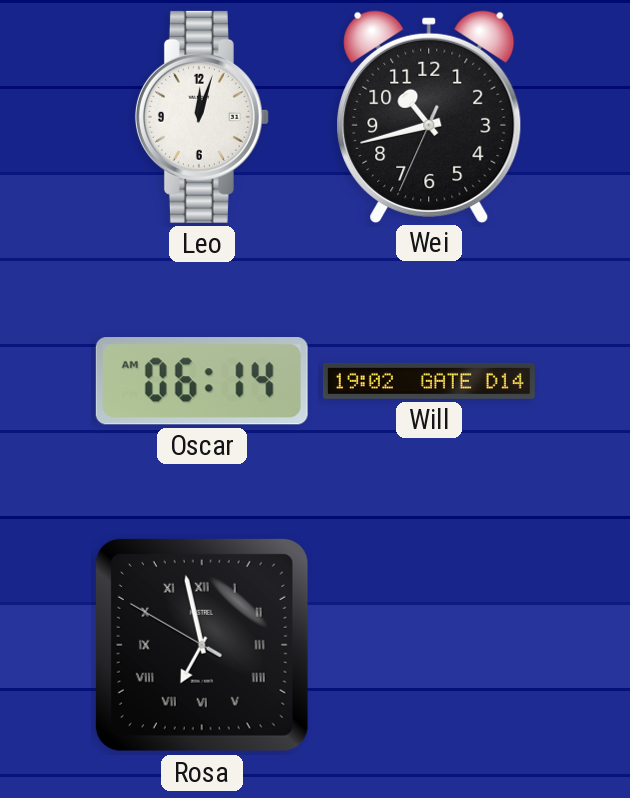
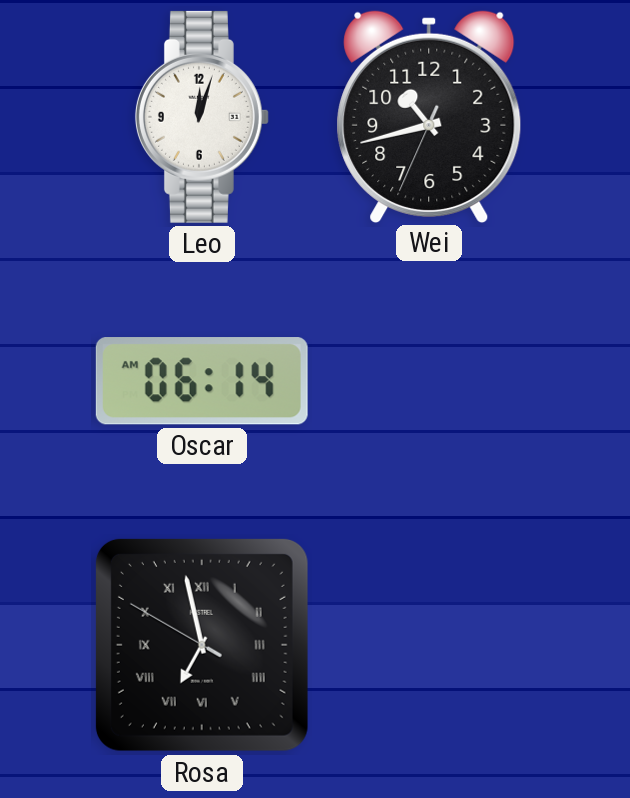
Will: 19:02 -> none
